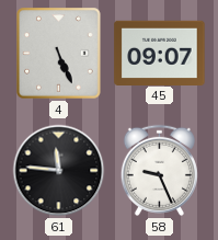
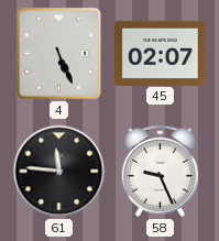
45: 09:07 -> 02:07
